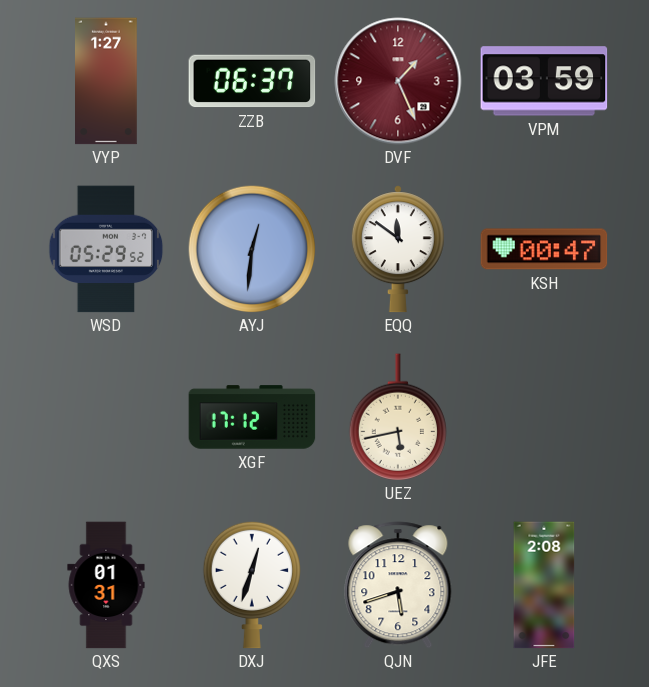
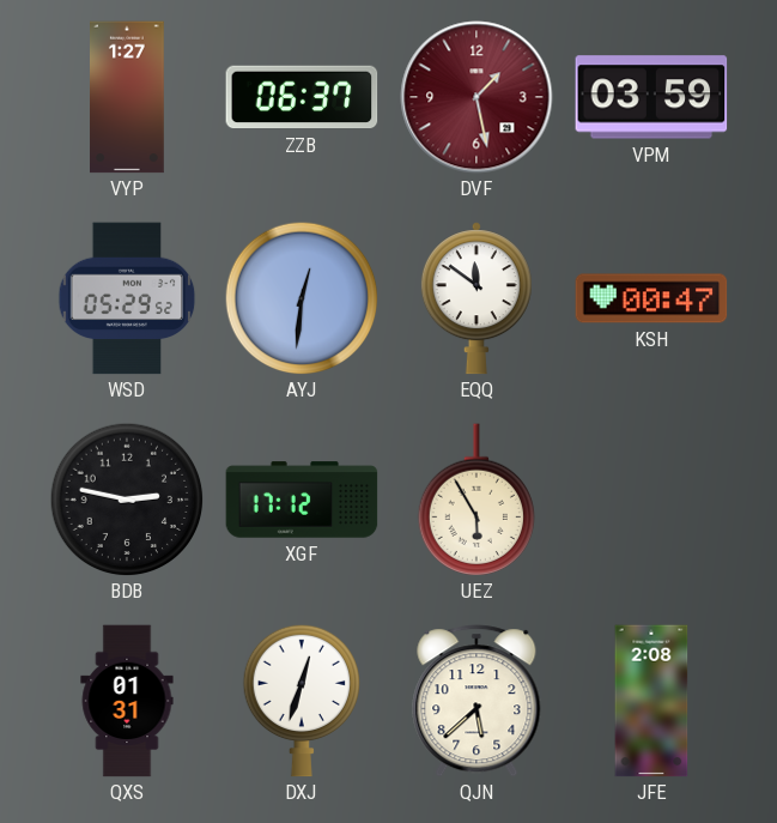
DVF: 1:26 -> 1:28
BDB: none -> 2:47
UEZ: 5:43 -> 5:55
QJN: 5:42 -> 5:38
